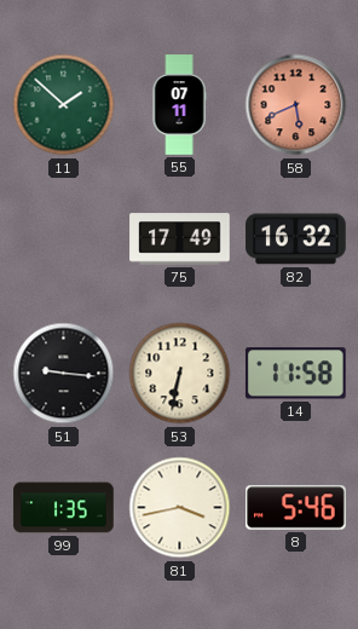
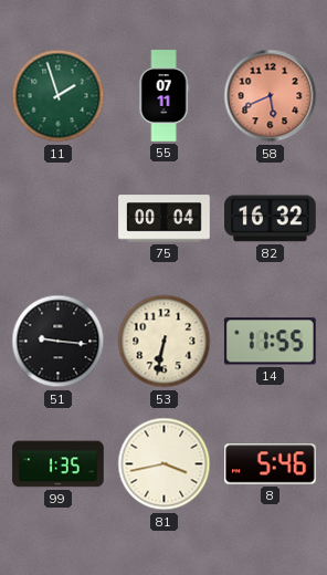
11: 1:52 -> 1:57
75: 17:49 -> 00:04
14: 11:58 -> 11:55
